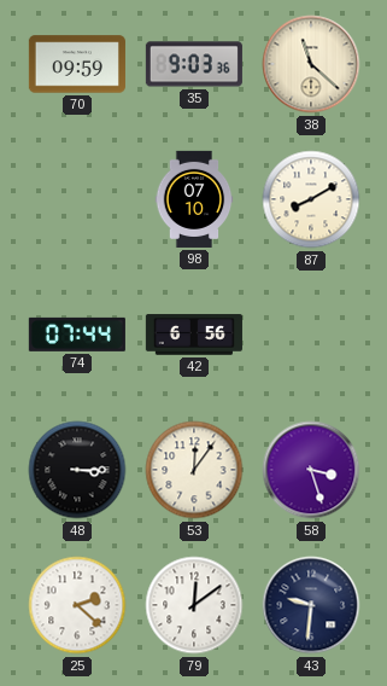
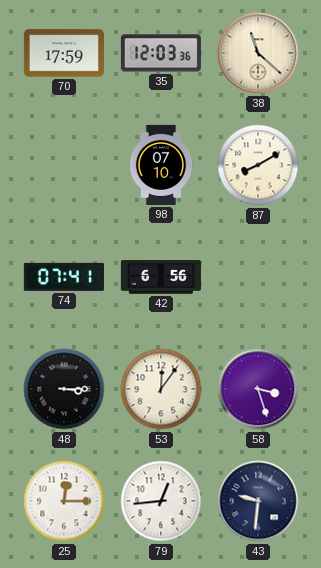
70: 09:59 -> 17:59
35: 9:03 -> 12:03
74: 07:44 -> 07:41
25: 2:22 -> 12:15
79: 12:09 -> 12:44
